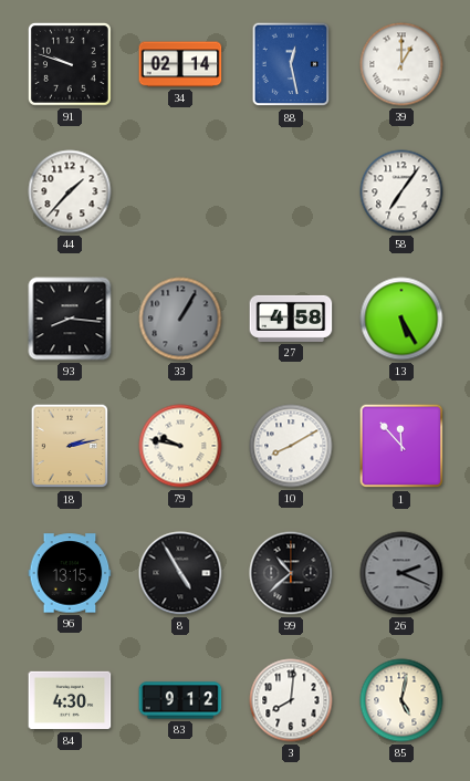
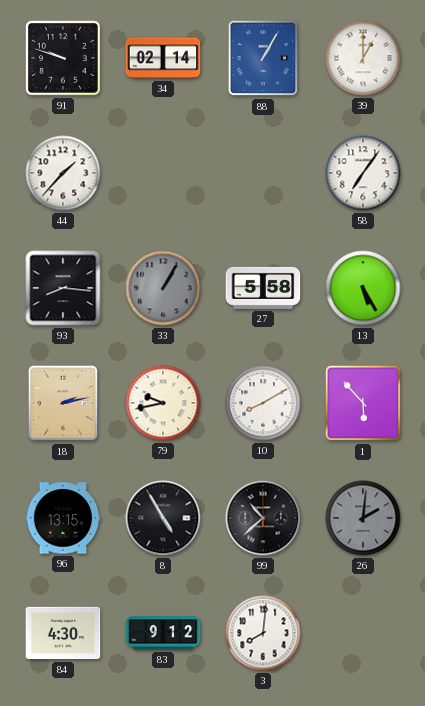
88: 12:28 -> 1:05
27: 4:58 -> 5:58
79: 9:47 -> 9:43
1: 11:53 -> 5:53
26: 2:19 -> 2:01
85: 5:02 -> none
